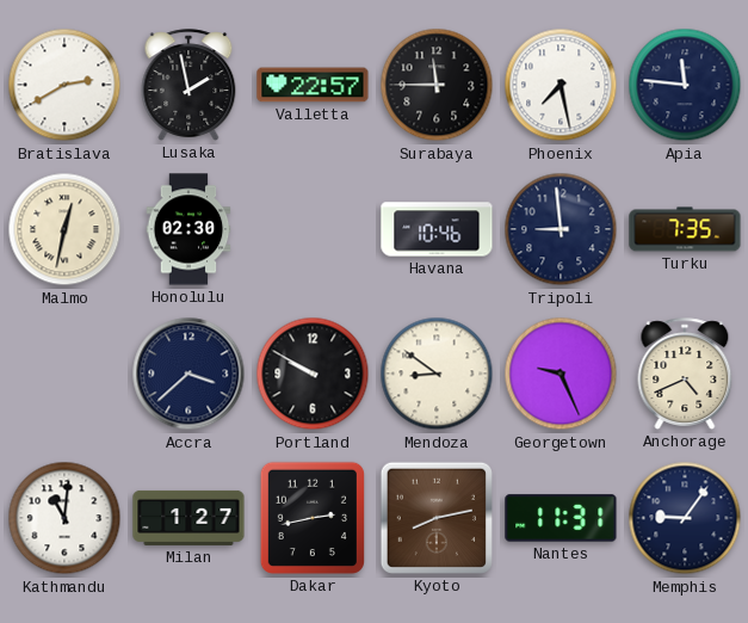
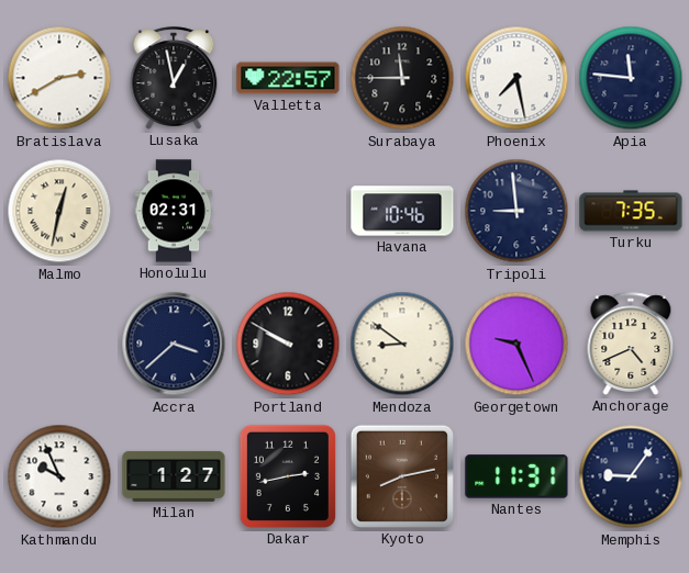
Lusaka: 1:58 -> 12:58
Honolulu: 02:30 -> 02:31
Kathmandu: 11:01 -> 9:56
